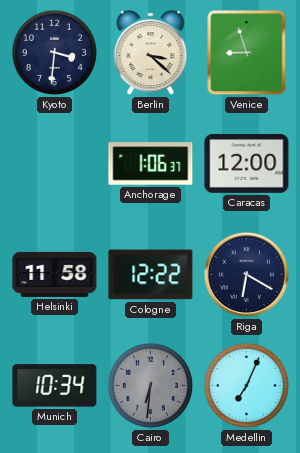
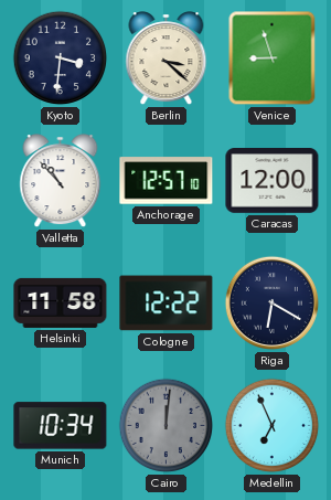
Valletta: none -> 10:53
Anchorage: 1:06 -> 12:57
Cairo: 6:31 -> 12:01
Medellin: 7:04 -> 6:56
